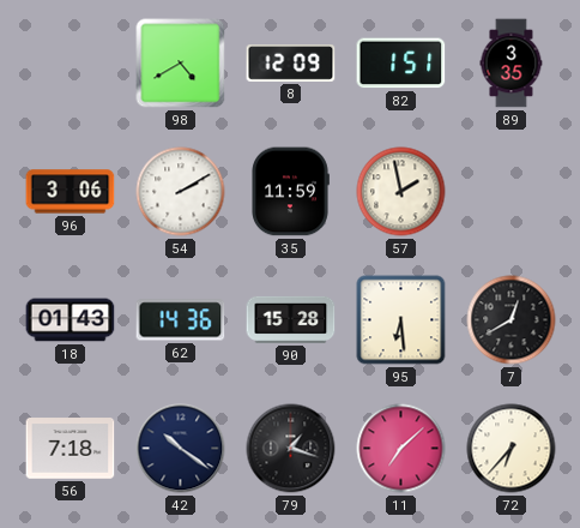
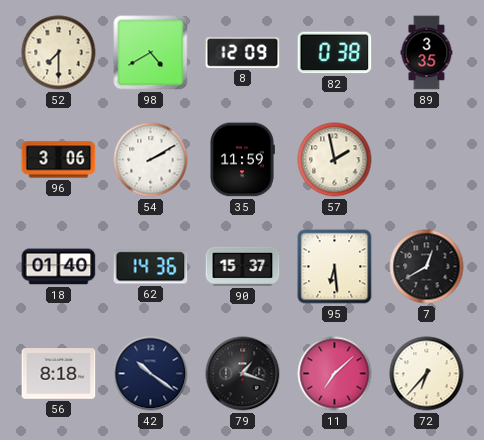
52: none -> 7:30
82: 1:51 -> 0:38
18: 01:43 -> 01:40
90: 15:28 -> 15:37
56: 7:18 -> 8:18
